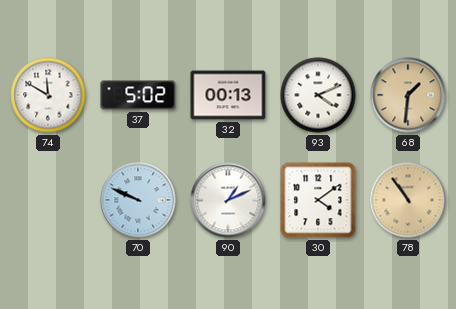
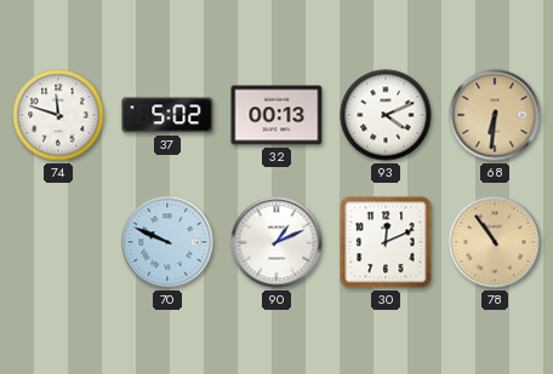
74: 11:50 -> 11:48
68: 1:31 -> 6:31
30: 4:09 -> 12:11
